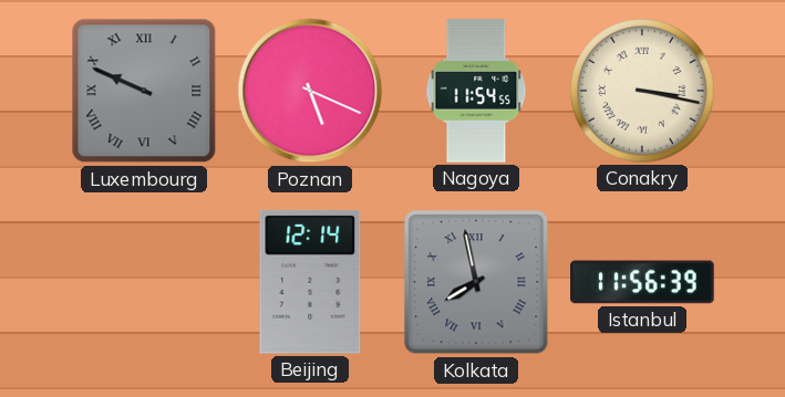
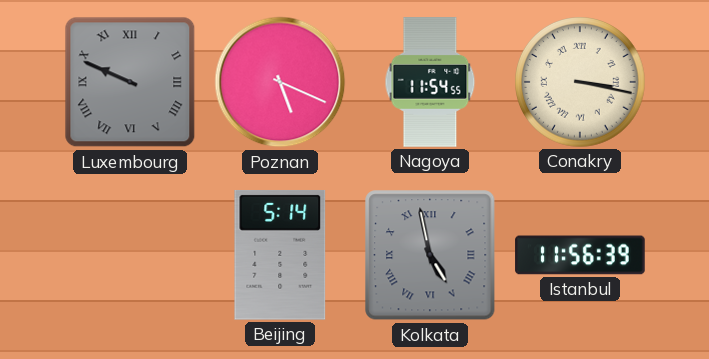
Beijing: 12:14 -> 5:14
Kolkata: 7:58 -> 4:58
